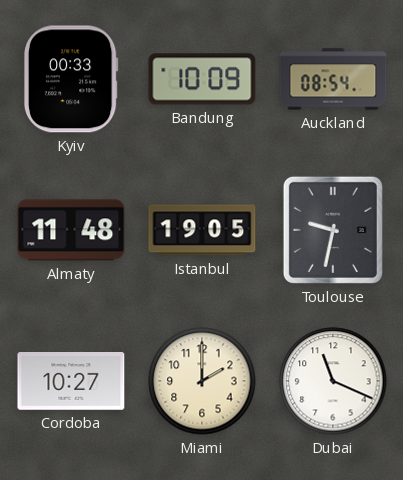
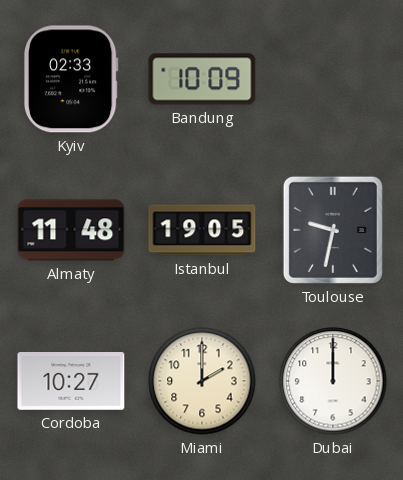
Kyiv: 00:33 -> 02:33
Auckland: 08:54 -> none
Dubai: 11:19 -> 12:00
